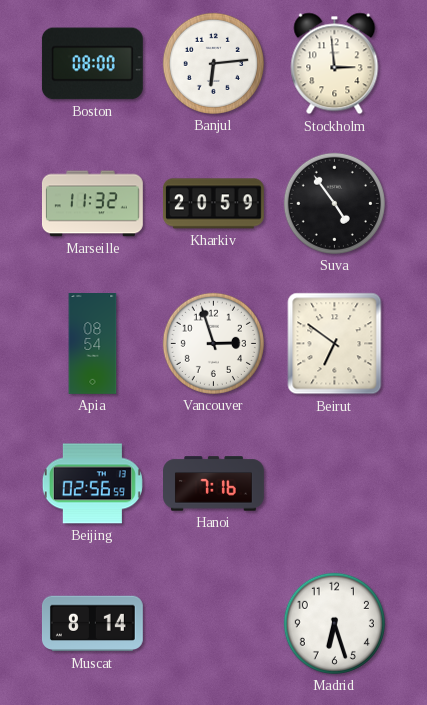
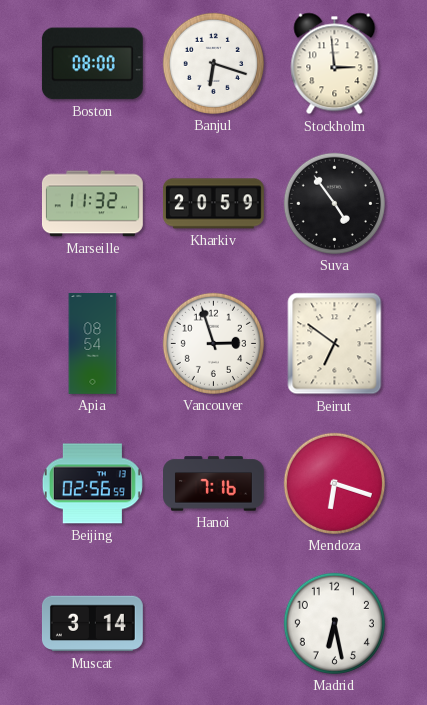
Banjul: 6:14 -> 6:18
Mendoza: none -> 6:18
Muscat: 8:14 -> 3:14
Madrid: 6:27 -> 6:28
